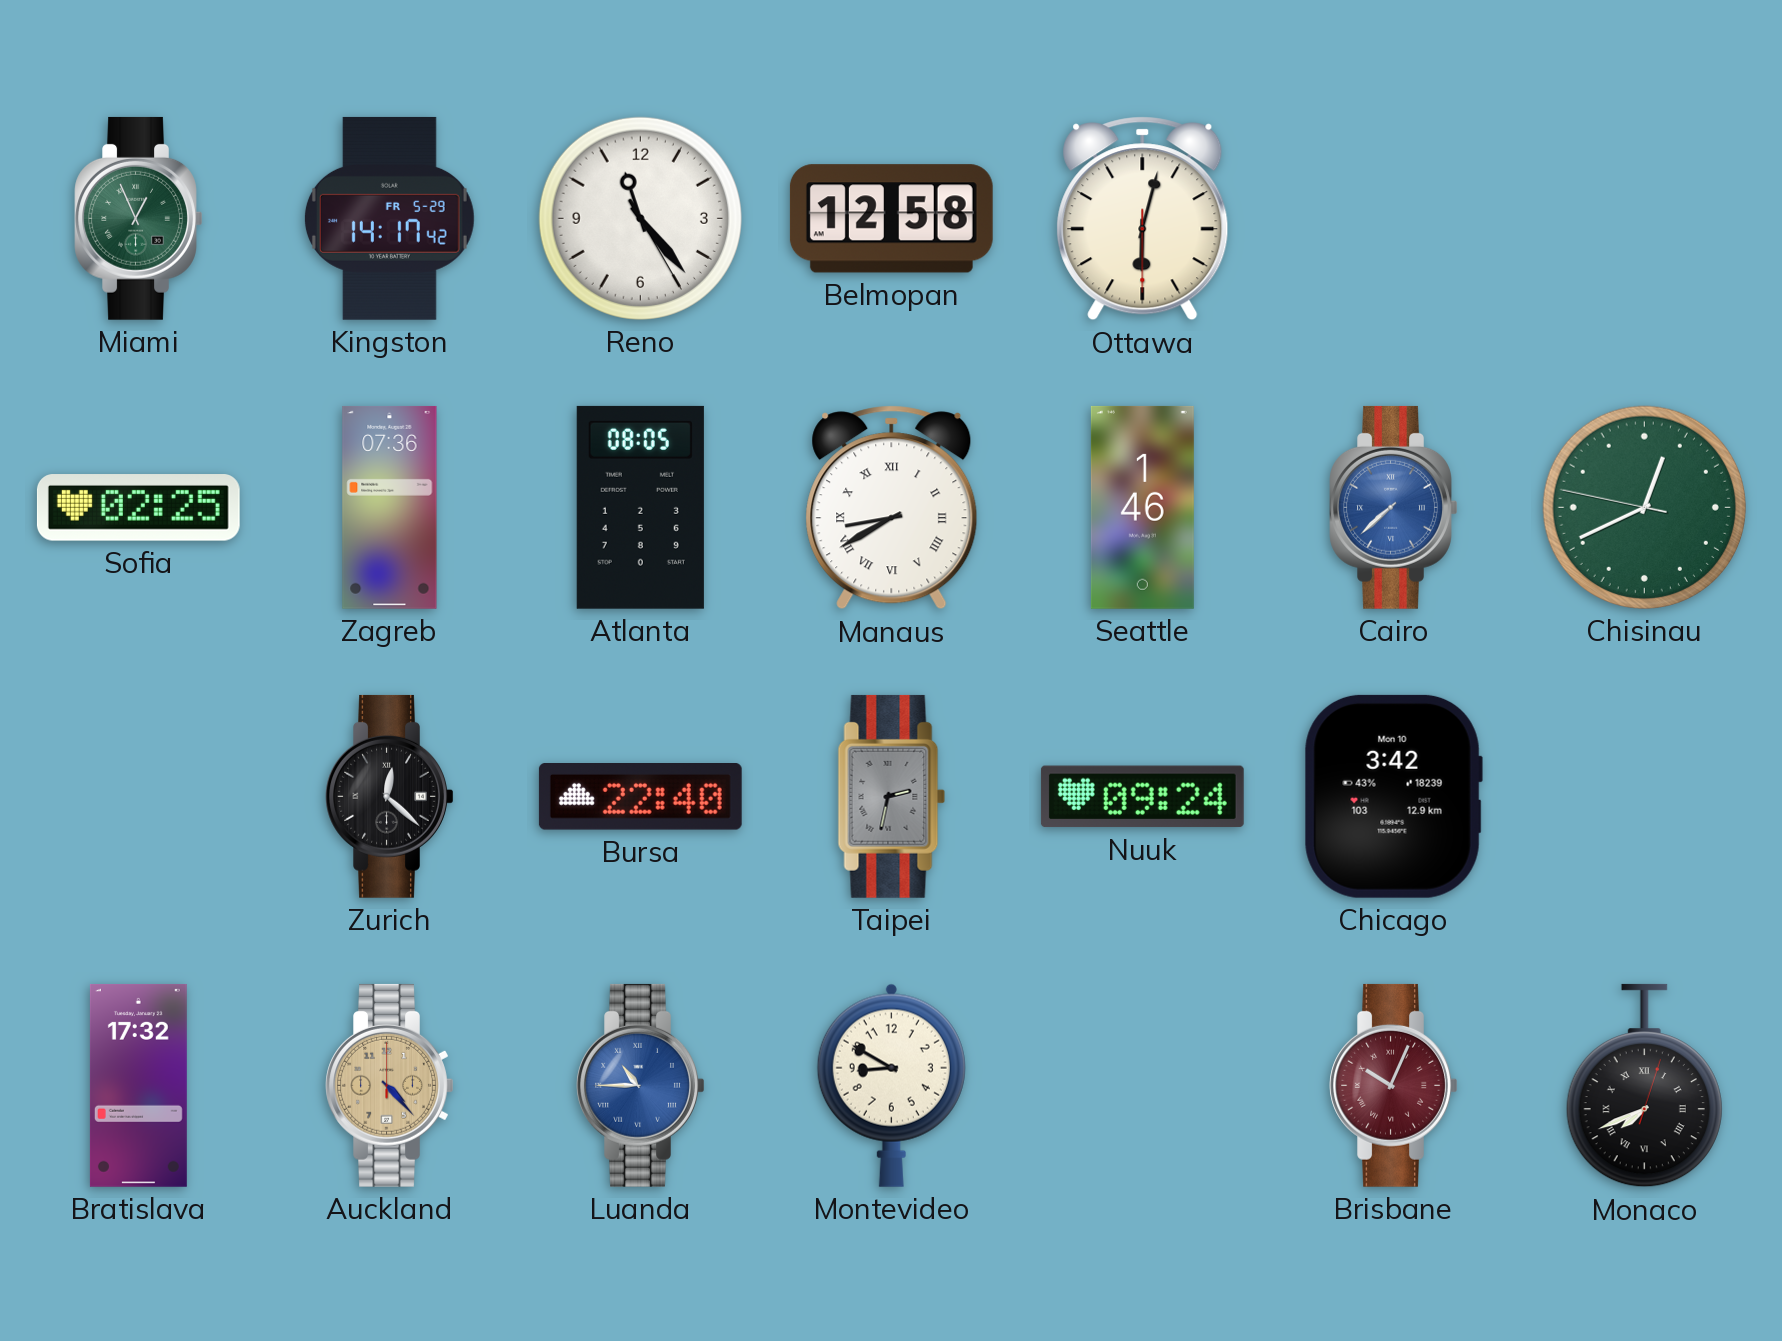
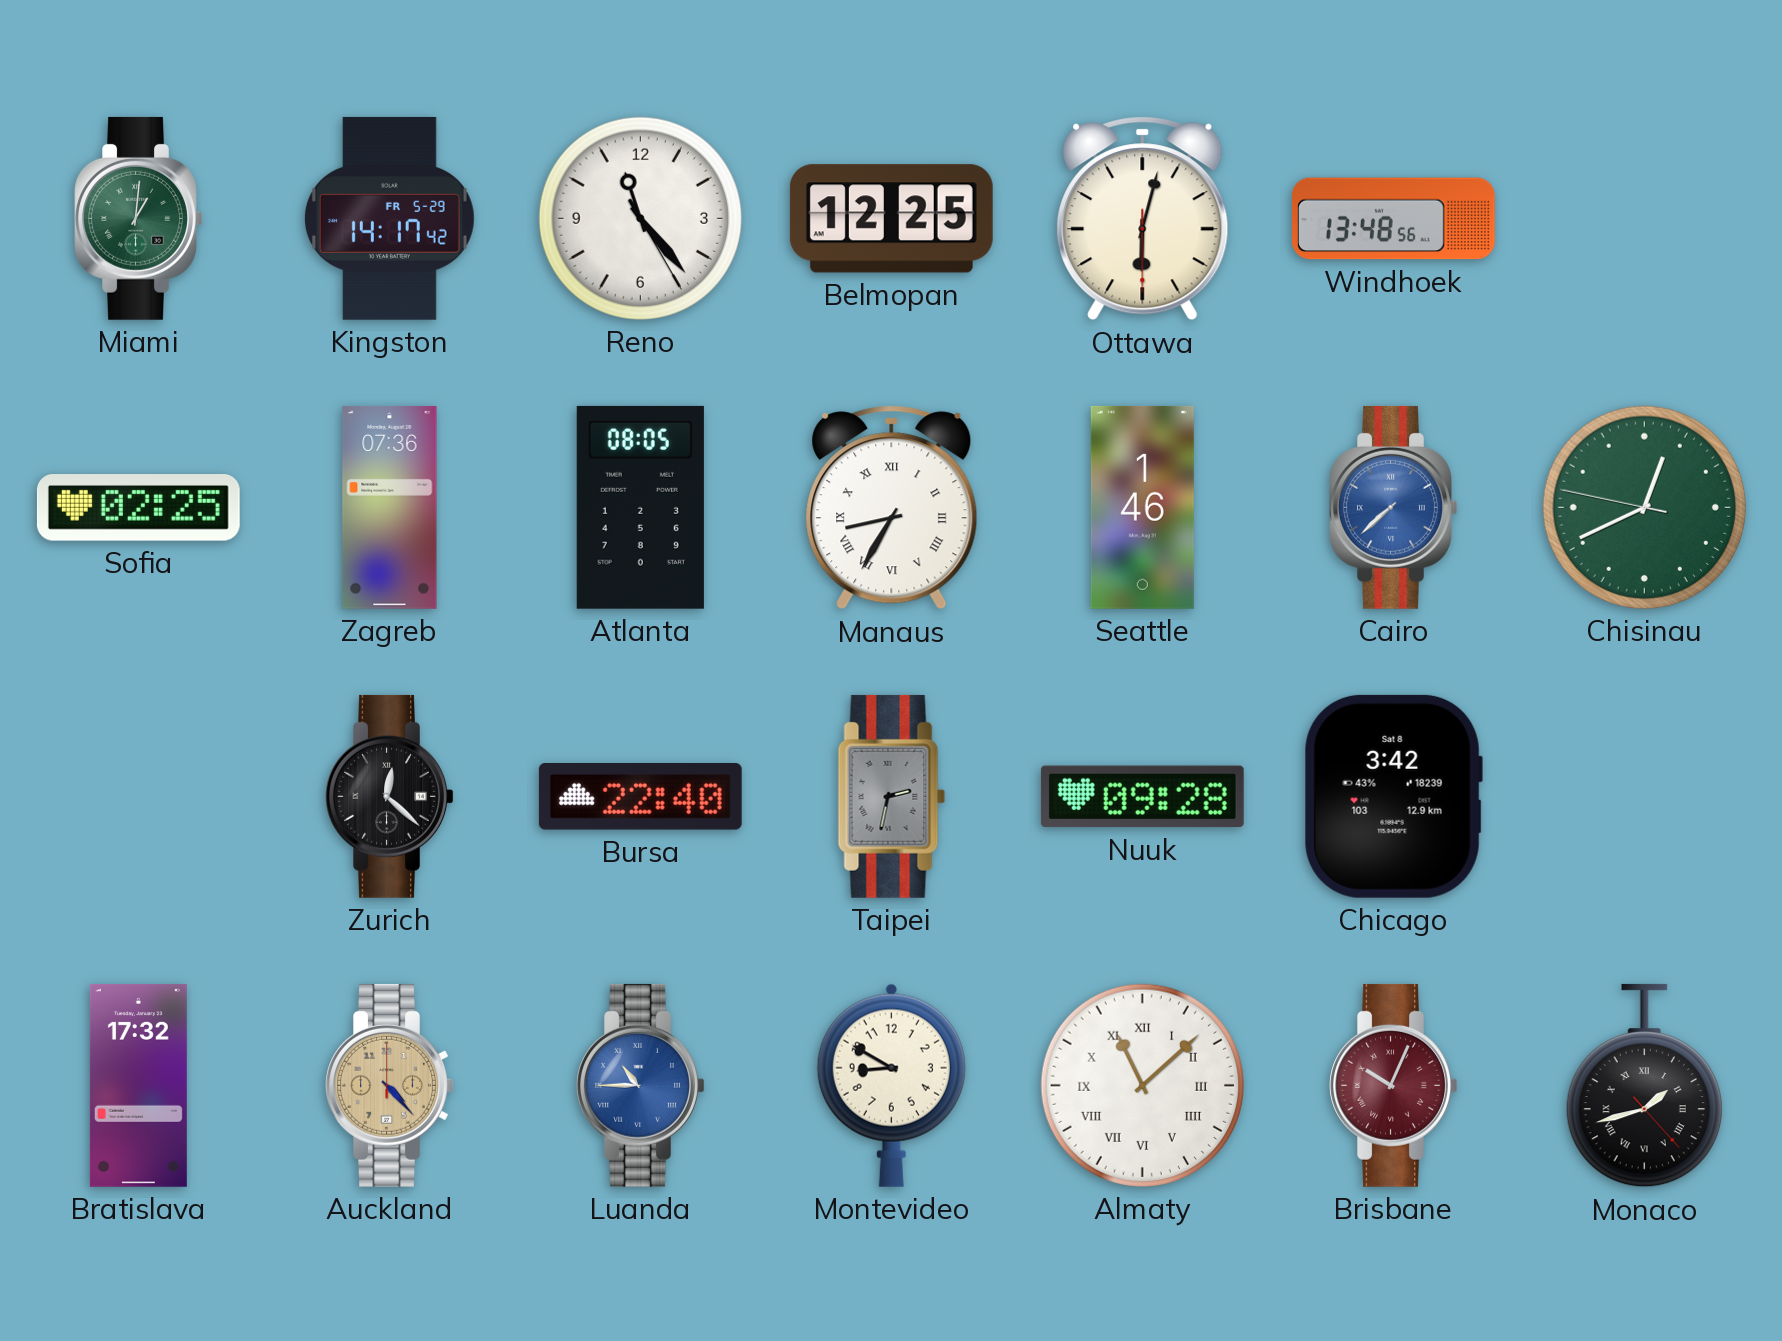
Miami: 12:56 -> 1:01
Belmopan: 12:58 -> 12:25
Windhoek: none -> 13:48
Manaus: 8:40 -> 8:35
Nuuk: 09:24 -> 09:28
Chicago date: Mon 10 -> Sat 8
Almaty: none -> 11:08
Monaco: 7:41 -> 1:42
